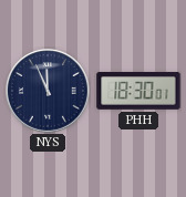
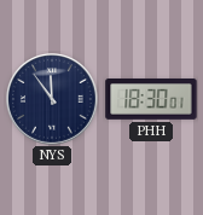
NYS: 11:56 -> 11:54
